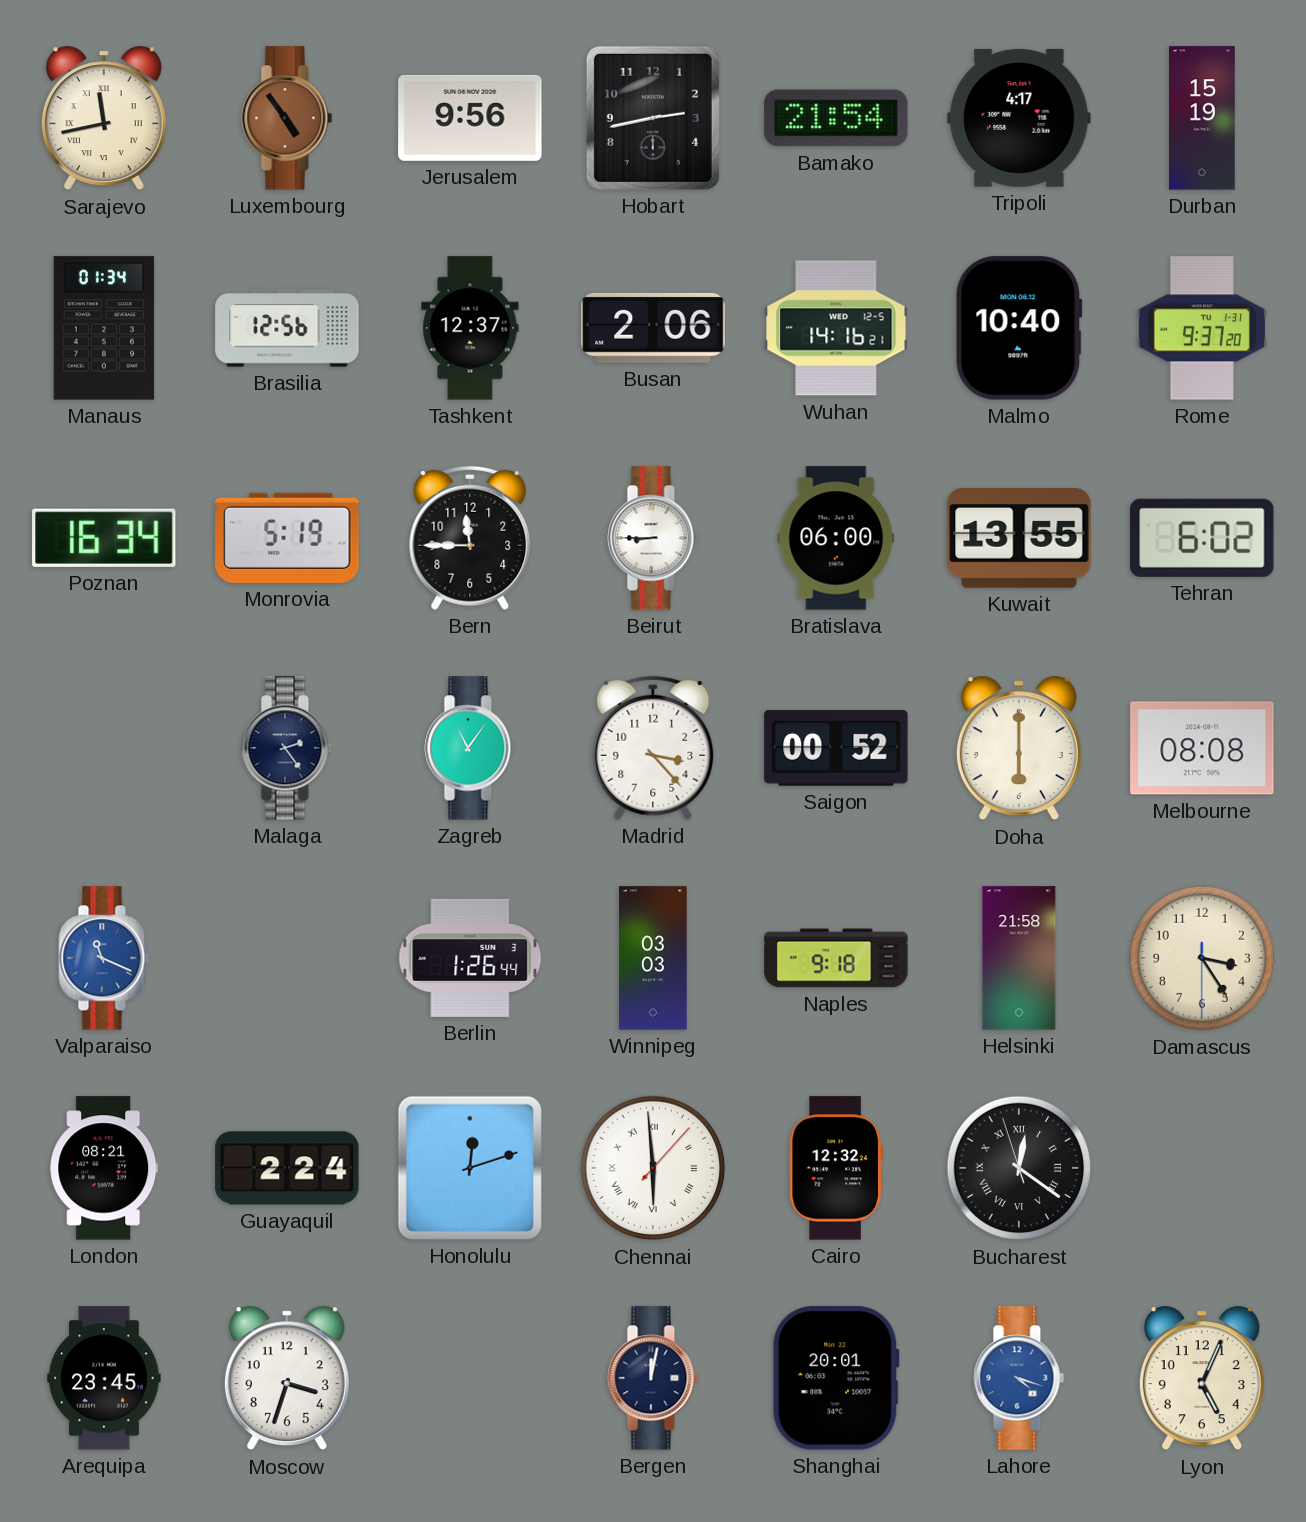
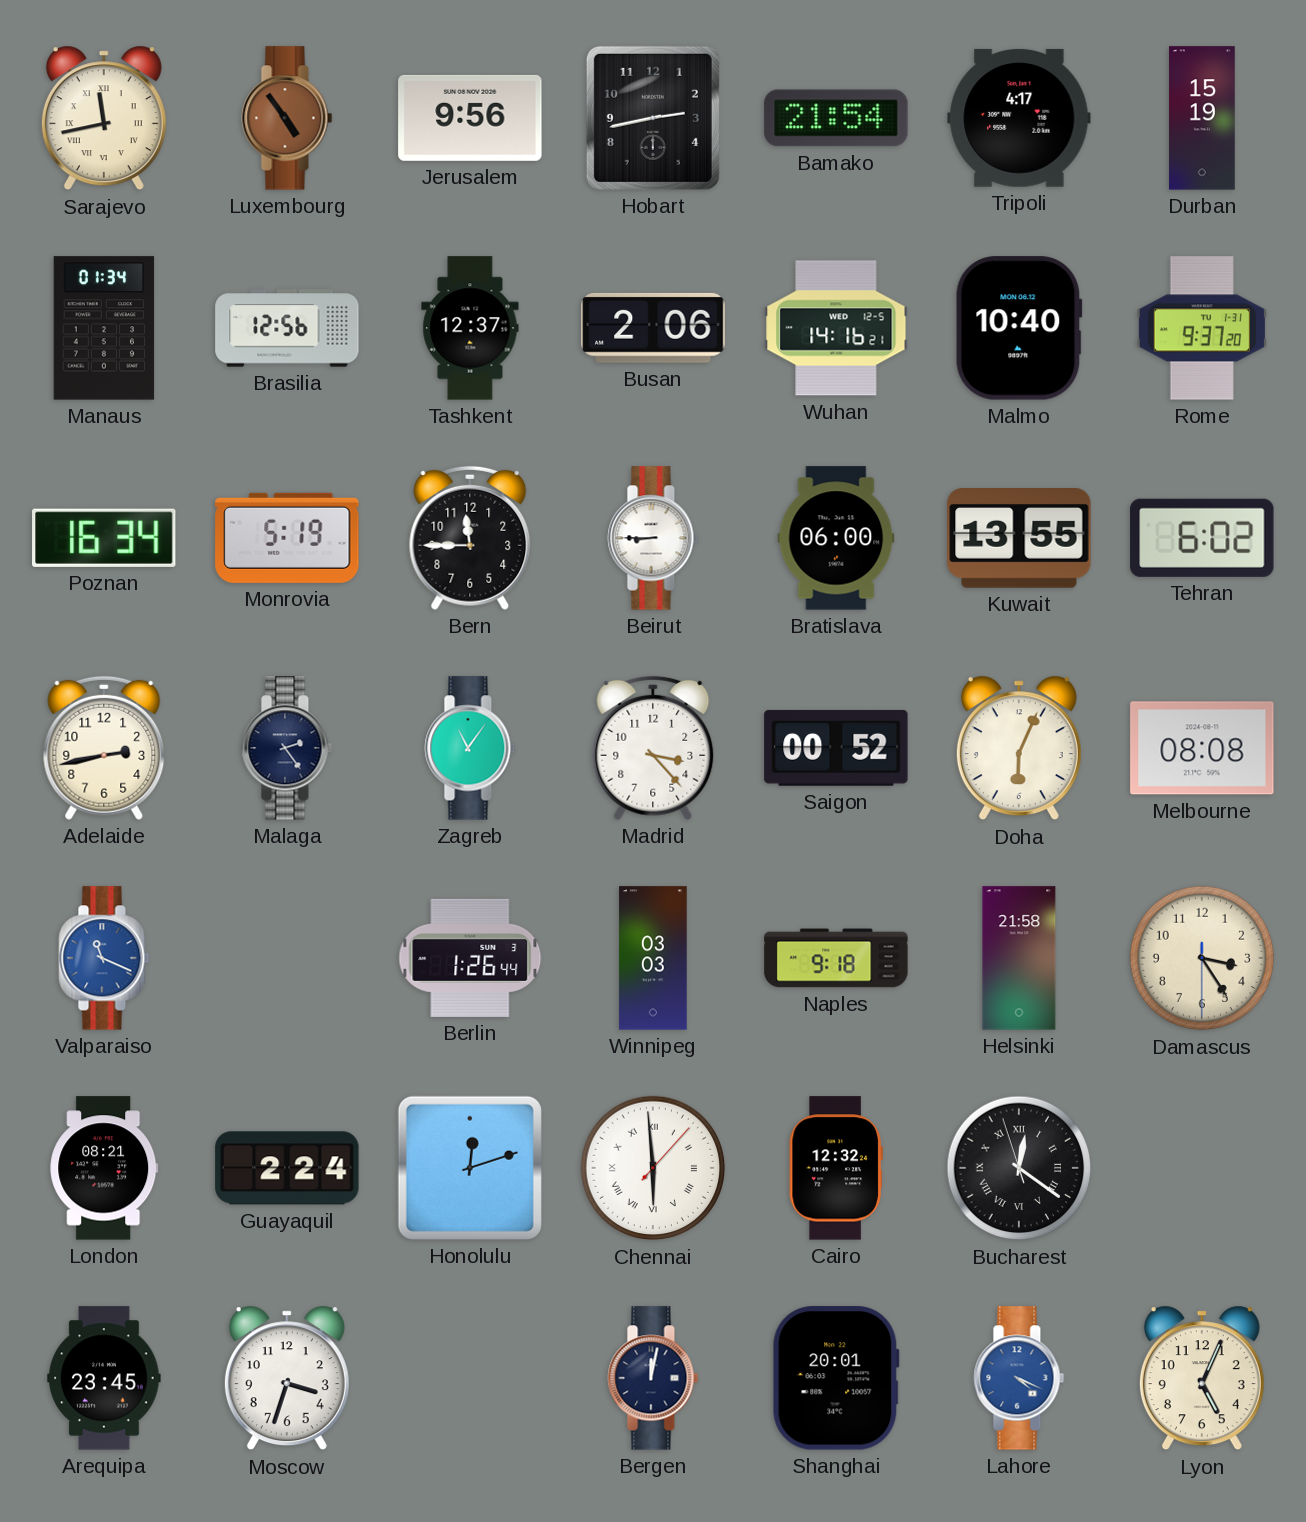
Adelaide: none -> 2:43
Doha: 6:00 -> 6:04
Lahore: 4:18 -> 4:19
